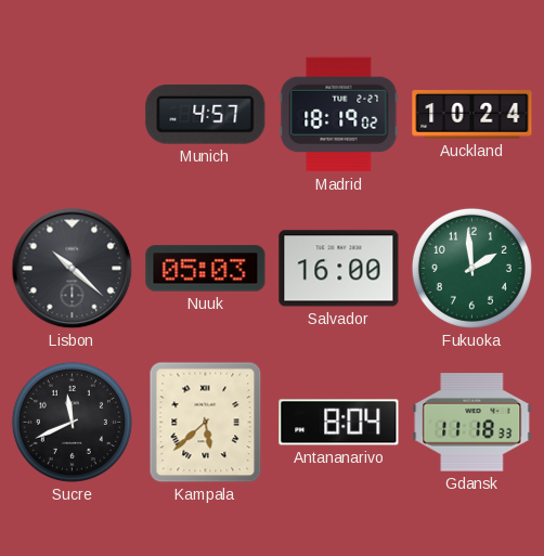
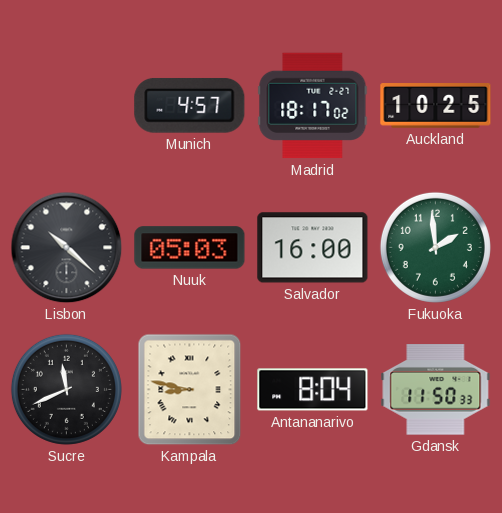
Madrid: 18:19 -> 18:17
Auckland: 10:24 -> 10:25
Kampala: 5:38 -> 8:47
Gdansk: 11:18 -> 11:50
